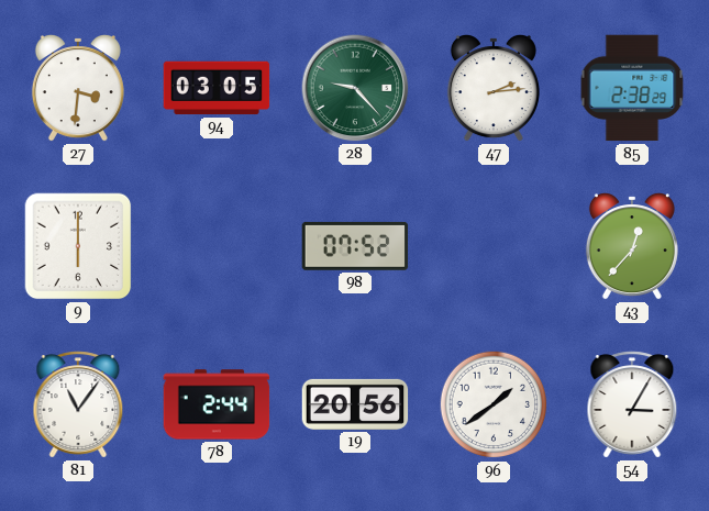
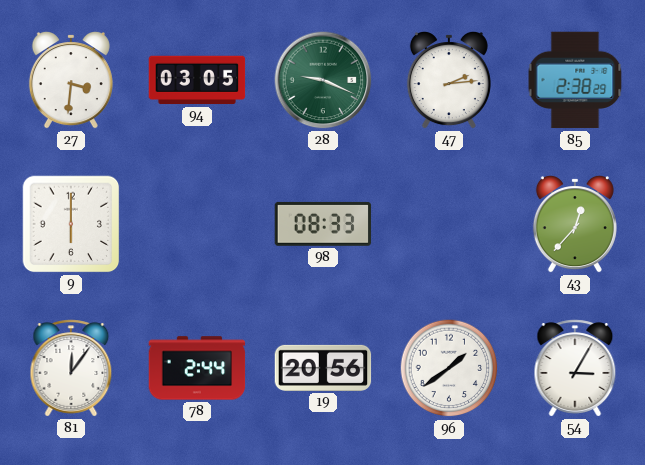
28: 9:23 -> 9:19
98: 07:52 -> 08:33
81: 11:06 -> 12:06
